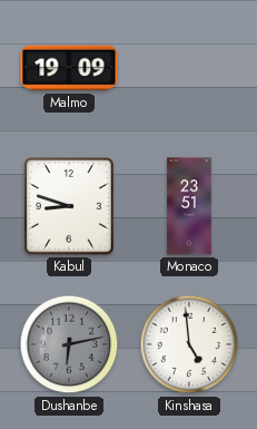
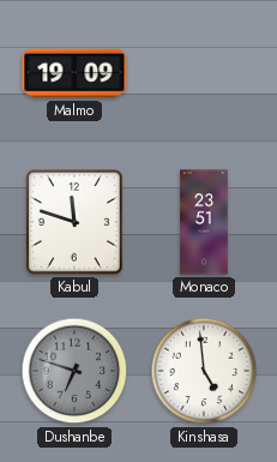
Kabul: 8:48 -> 11:48
Dushanbe: 6:13 -> 6:48
